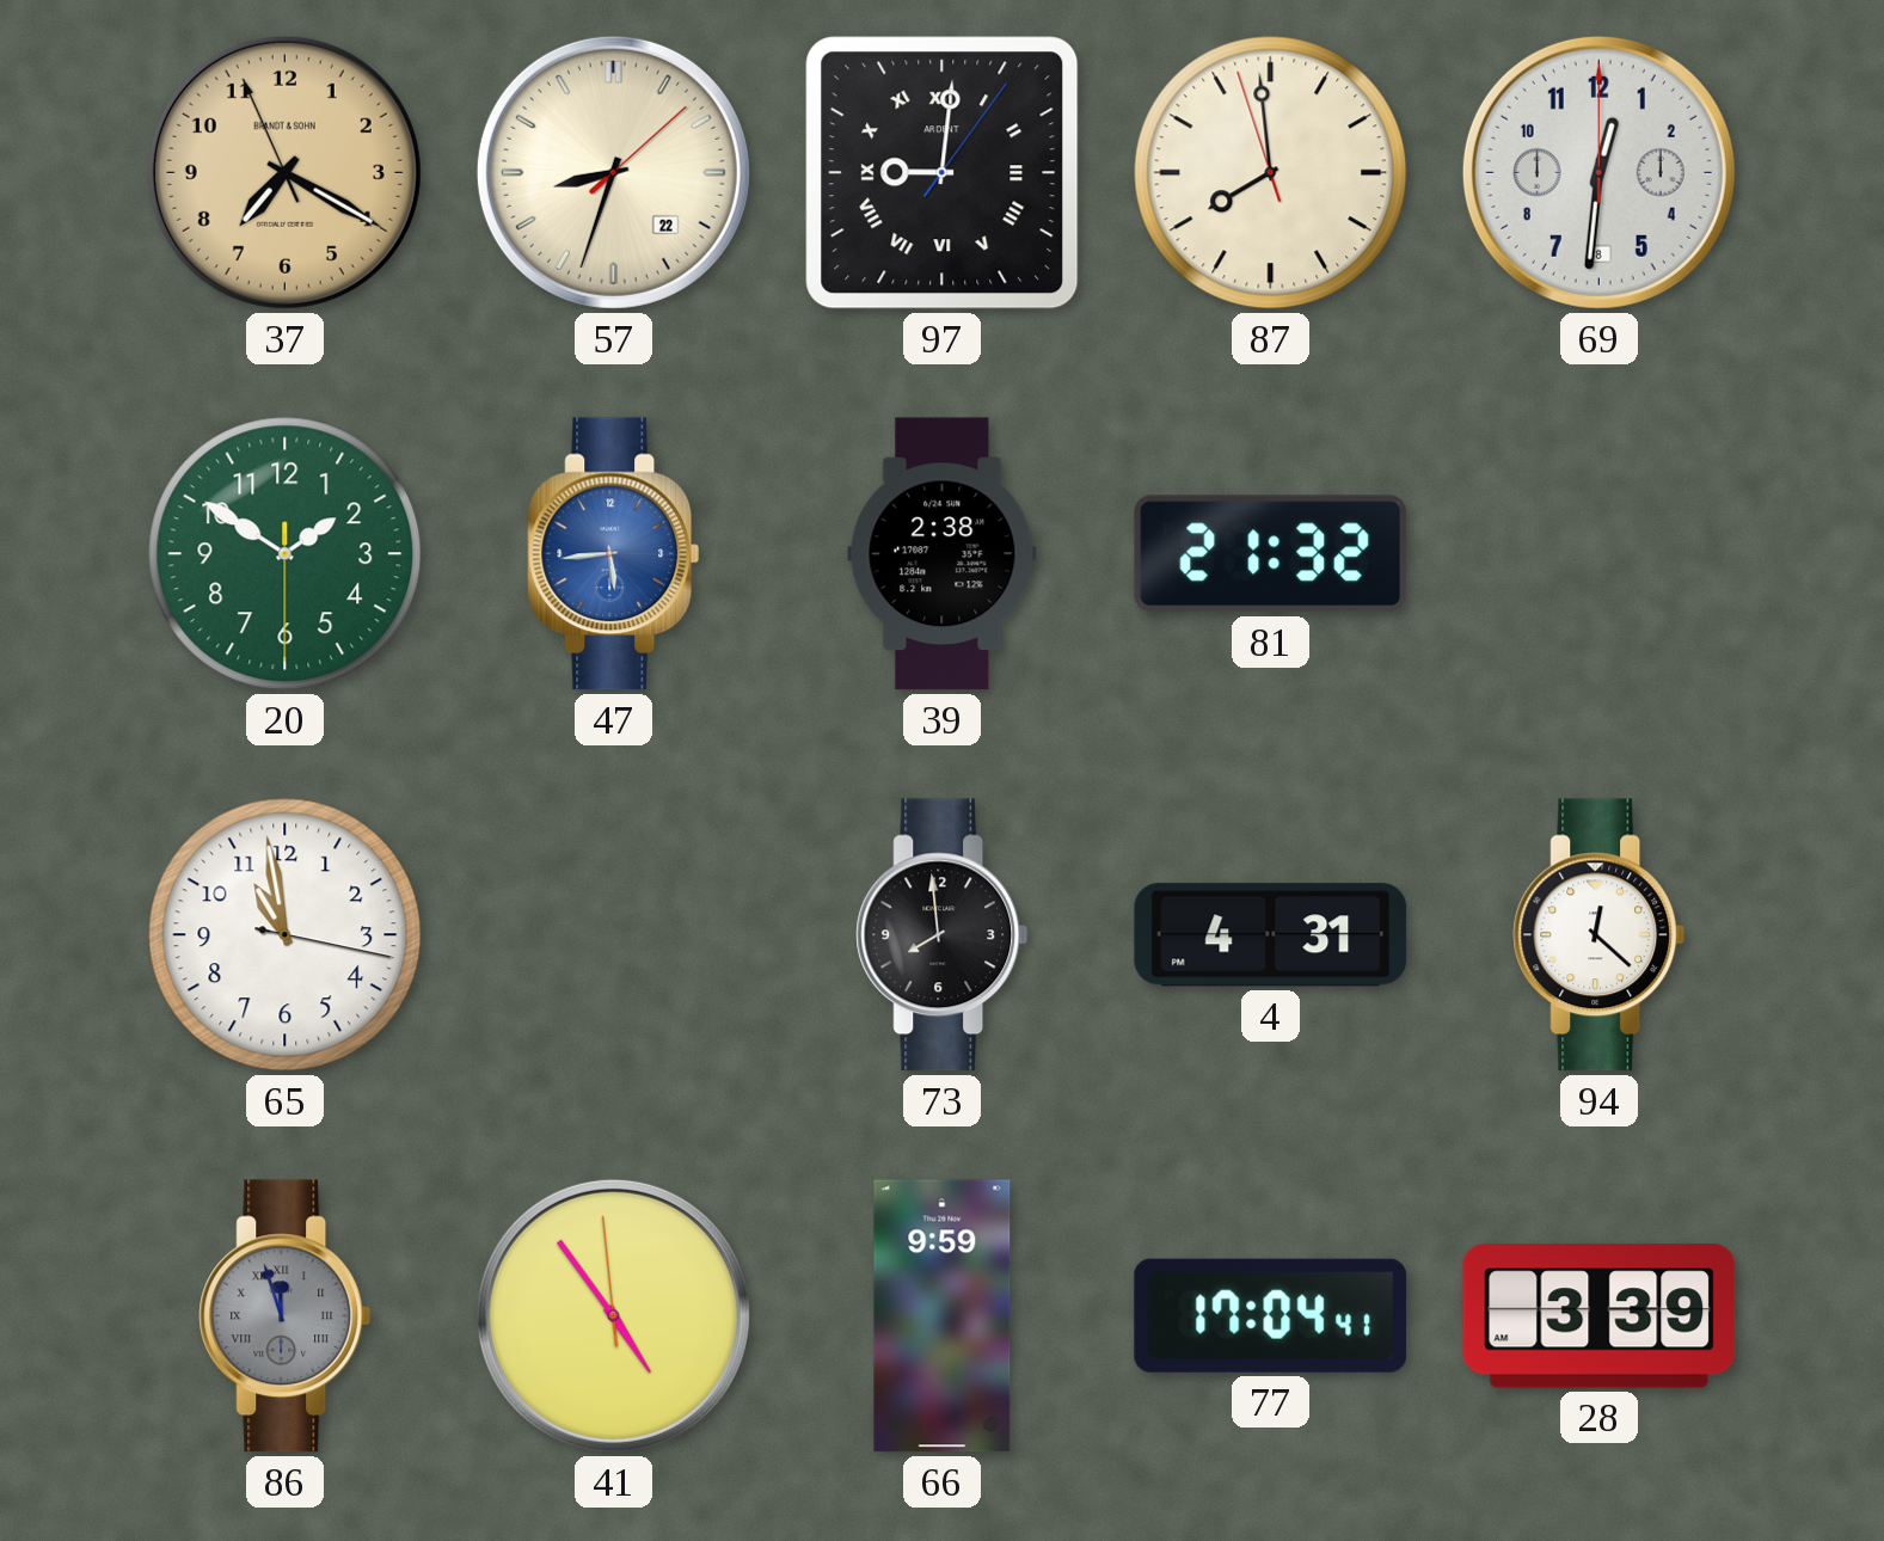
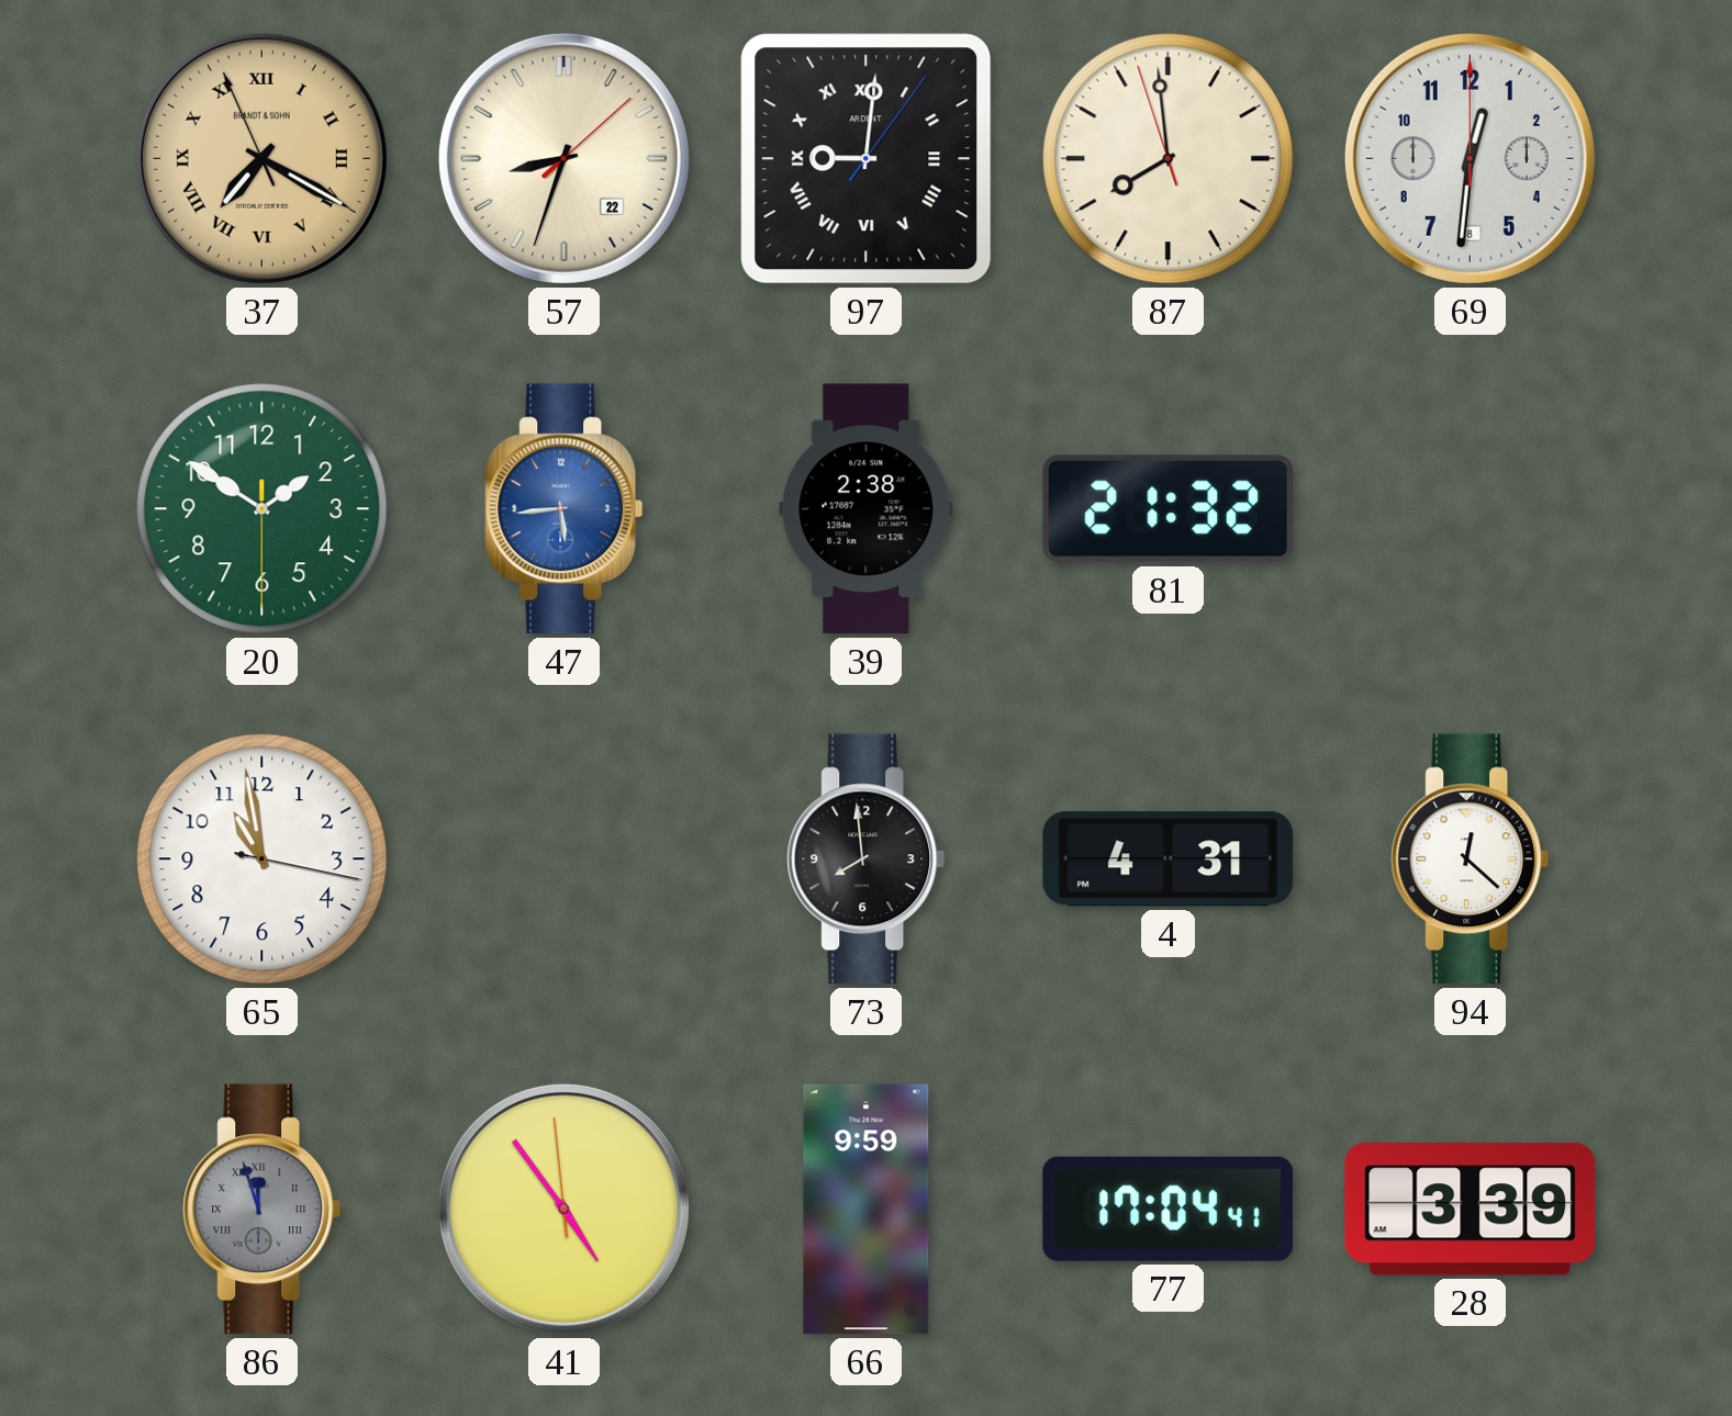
37 numerals: Arabic -> Roman
